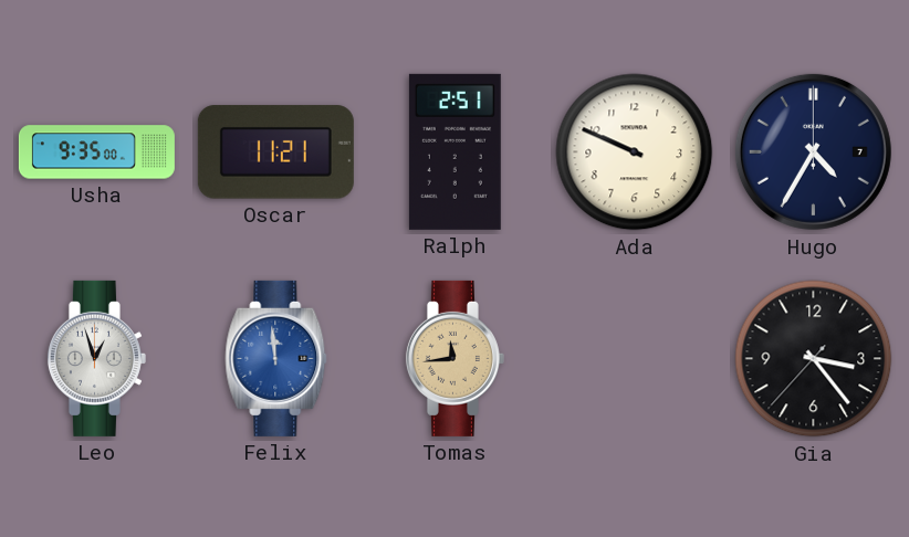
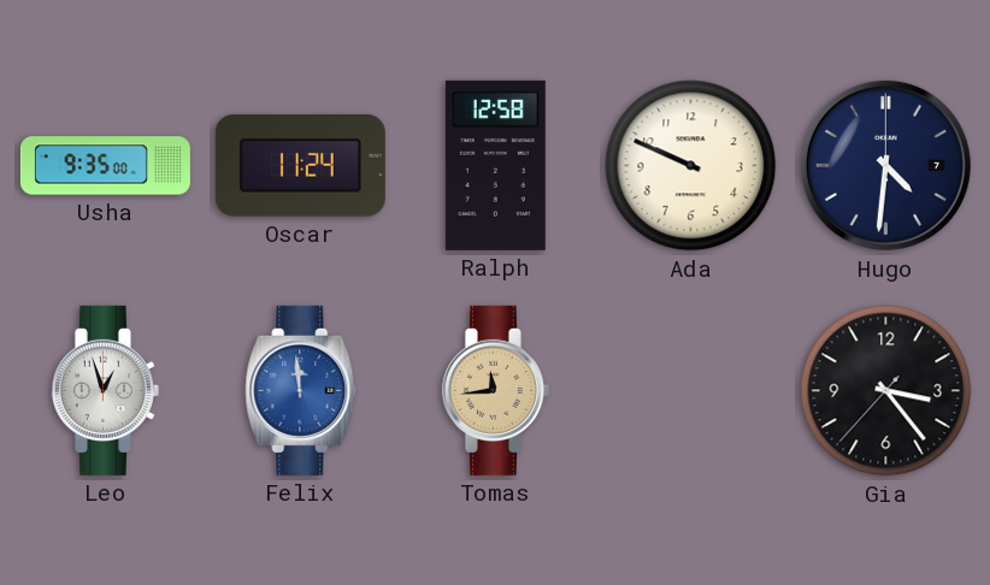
Oscar: 11:21 -> 11:24
Ralph: 2:51 -> 12:58
Hugo: 4:35 -> 4:31
